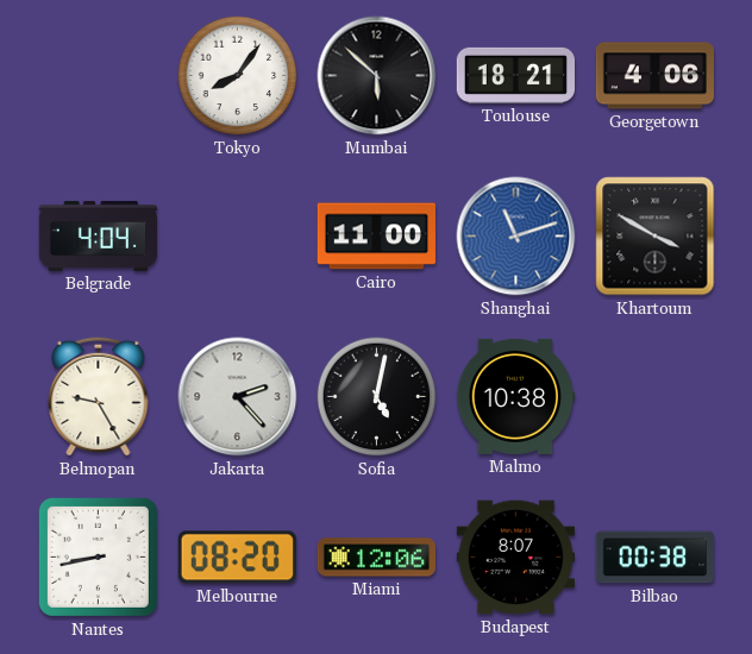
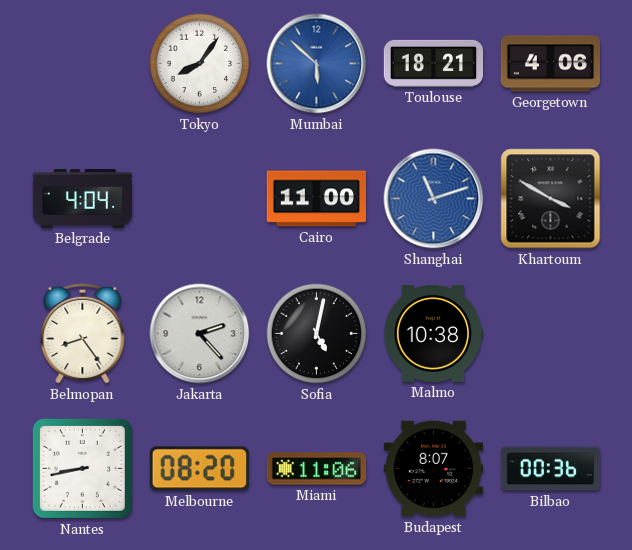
Mumbai dial: black -> blue
Belmopan: 9:25 -> 8:24
Miami: 12:06 -> 11:06
Bilbao: 00:38 -> 00:36
